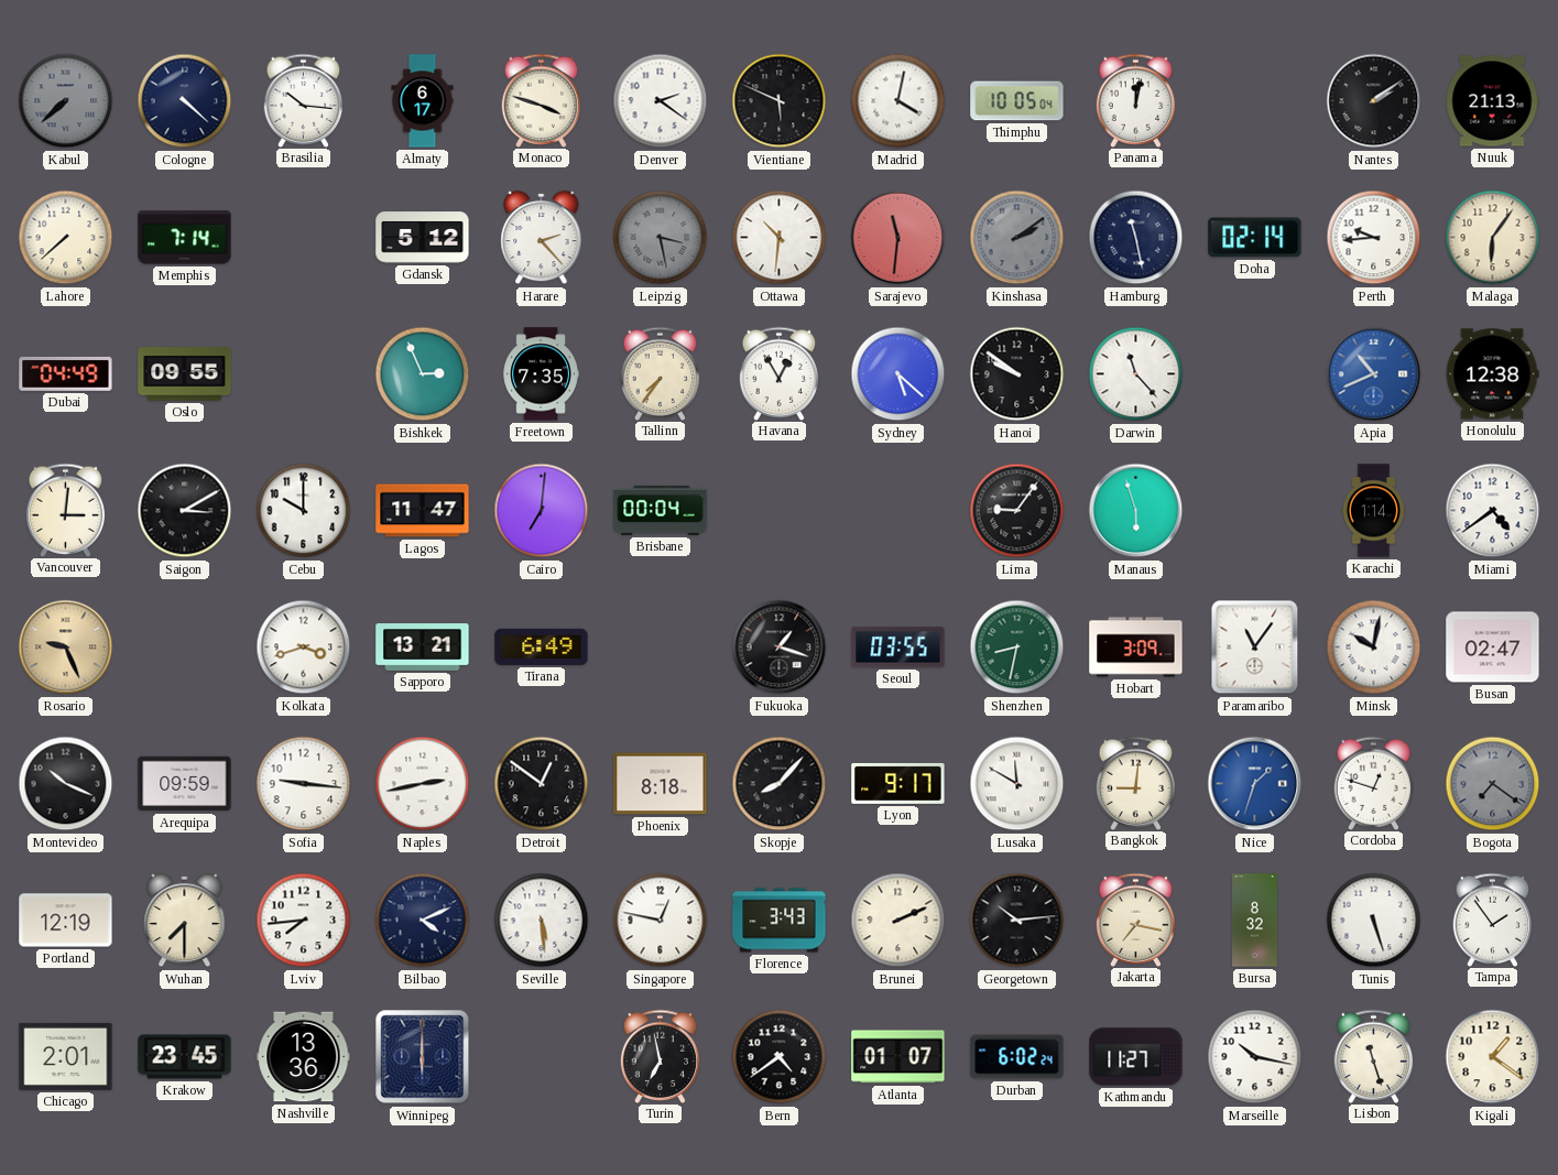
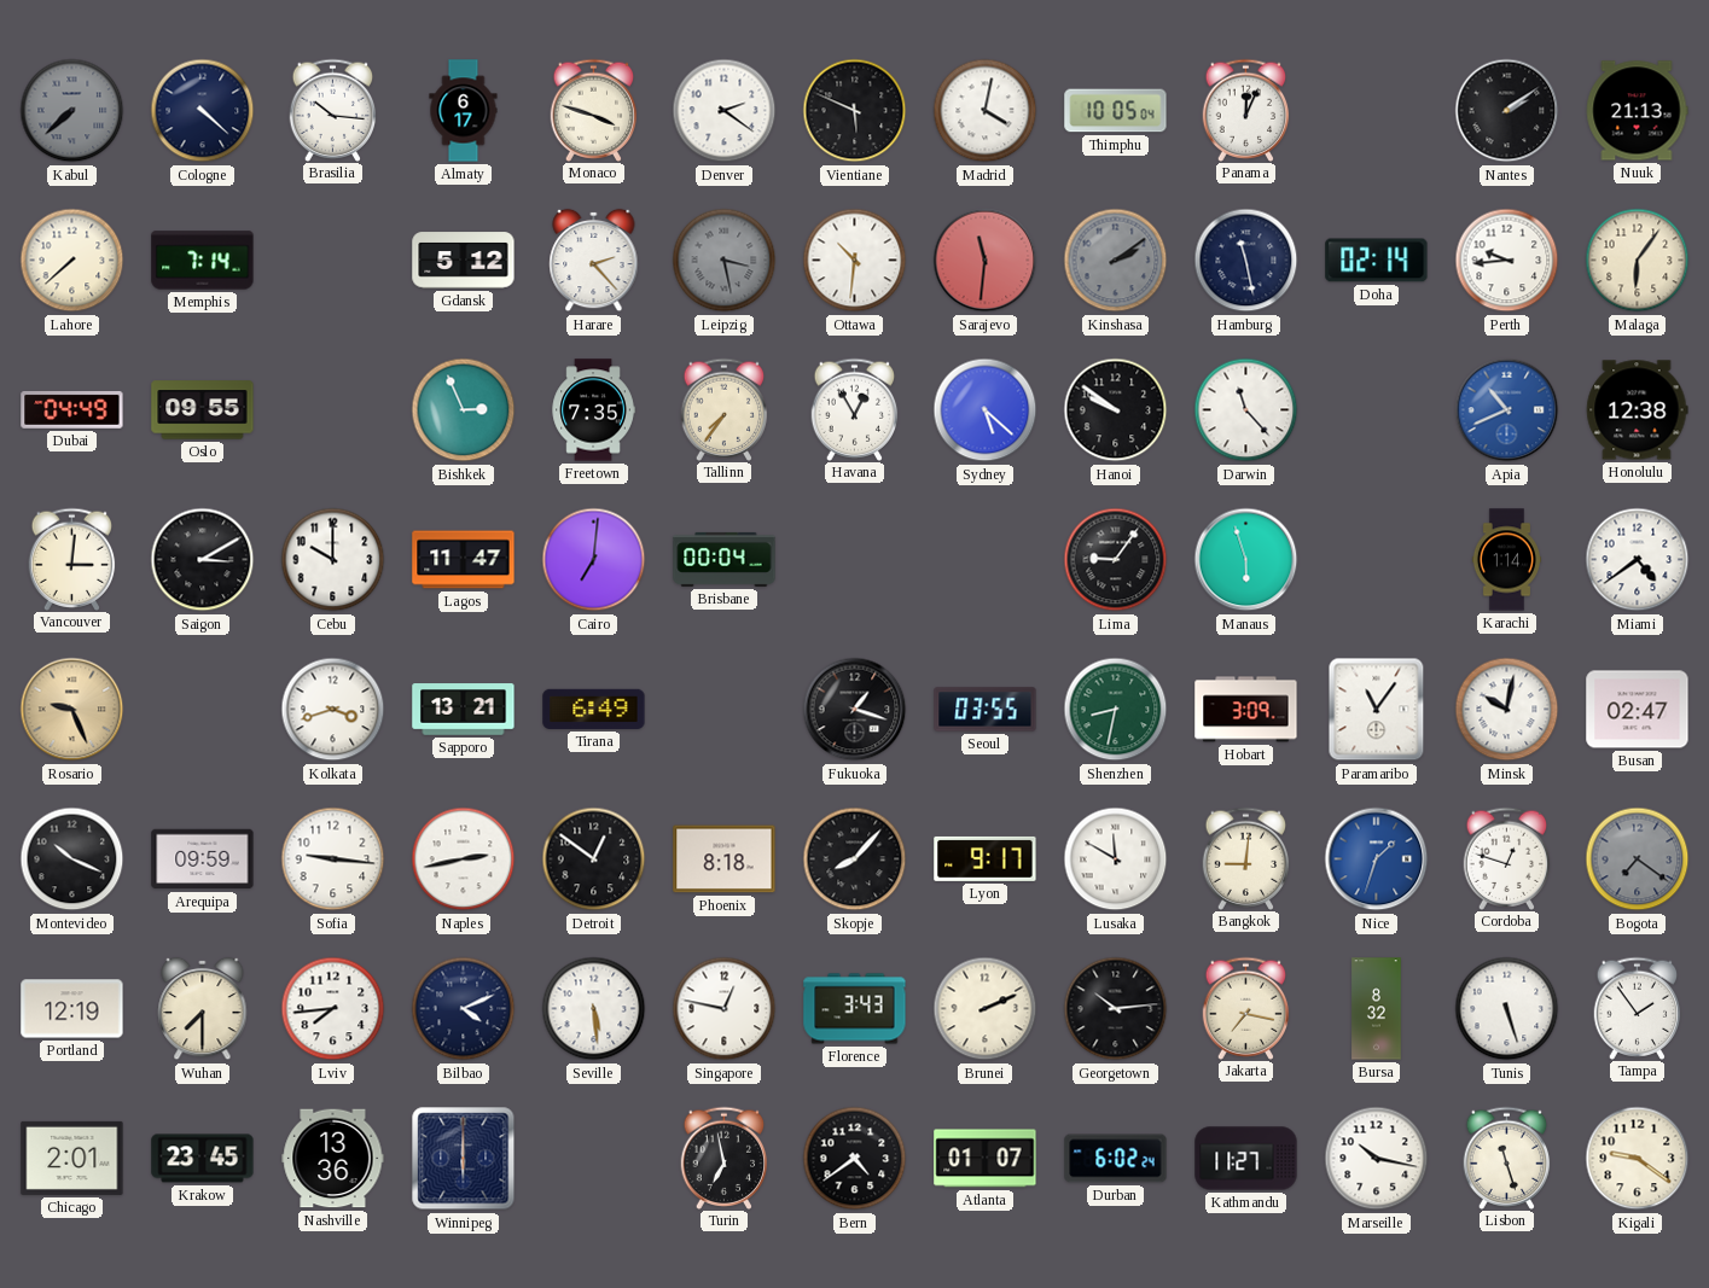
Panama: 12:02 -> 12:04
Kigali: 1:21 -> 9:21
